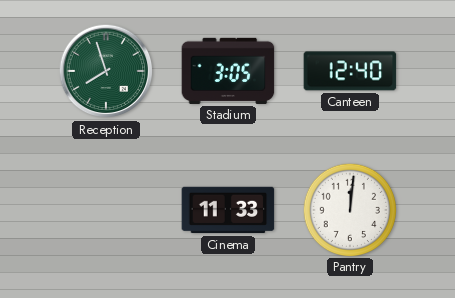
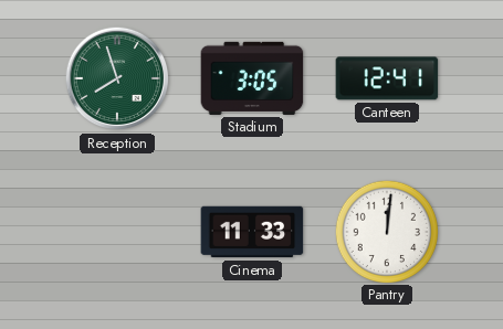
Canteen: 12:40 -> 12:41
